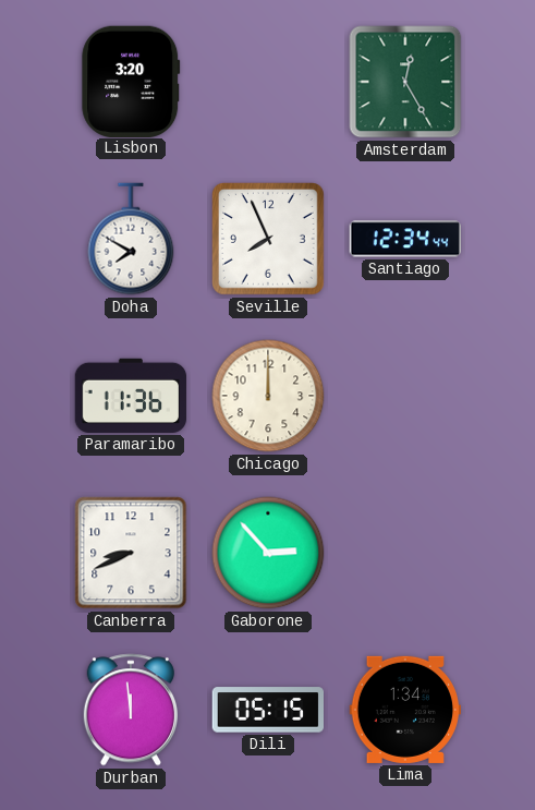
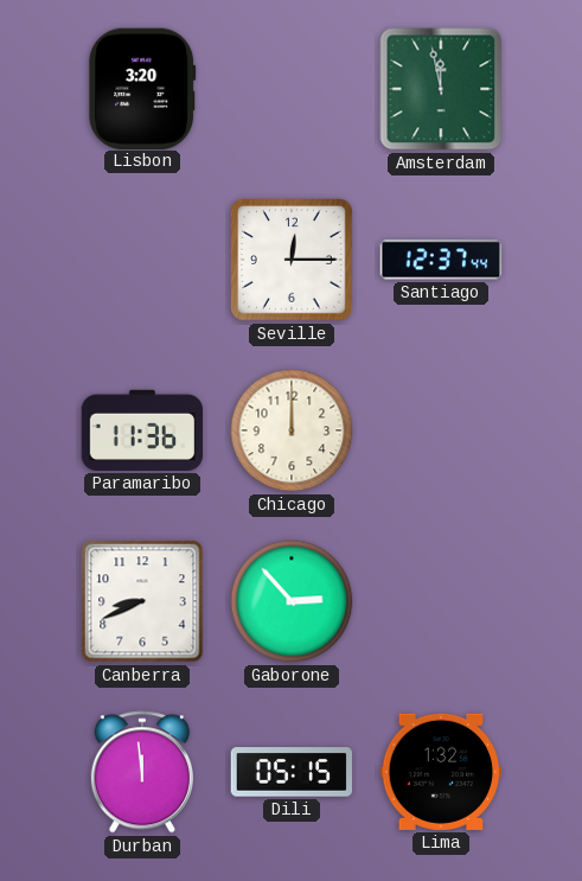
Amsterdam: 12:25 -> 11:58
Doha: 7:50 -> none
Seville: 7:56 -> 12:15
Santiago: 12:34 -> 12:37
Lima: 1:34 -> 1:32
